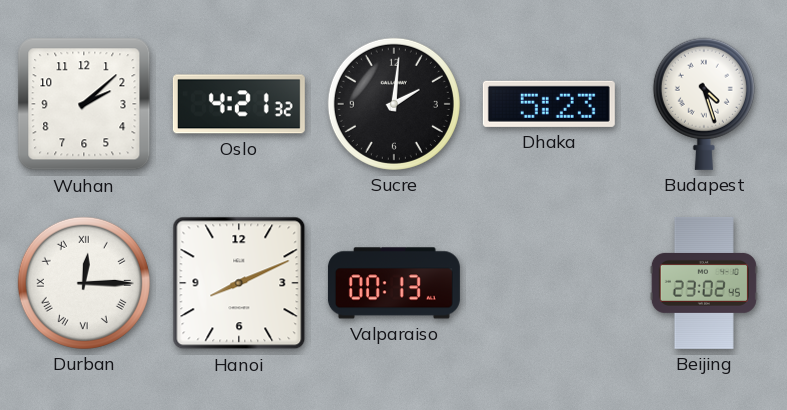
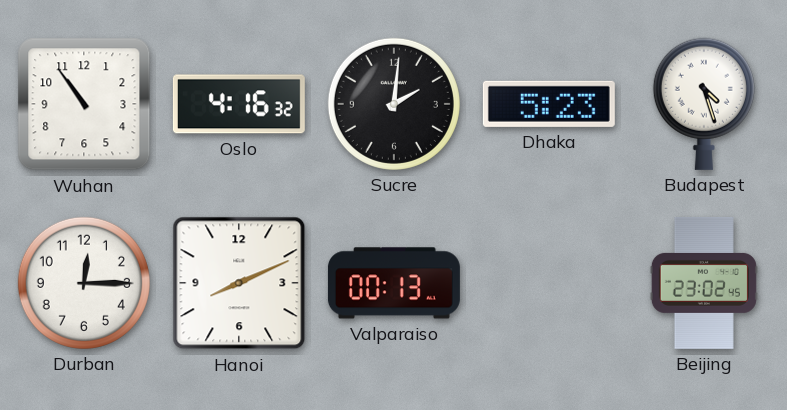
Wuhan: 2:08 -> 10:54
Oslo: 4:21 -> 4:16
Durban numerals: Roman -> Arabic
